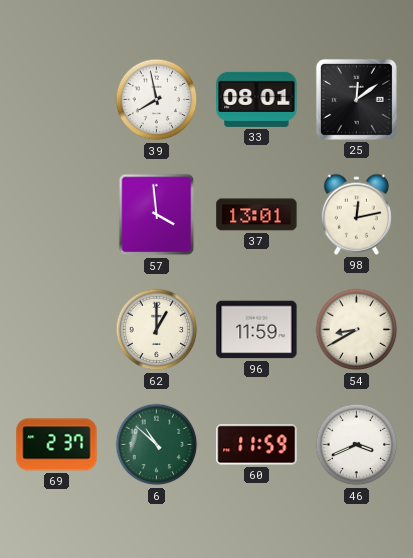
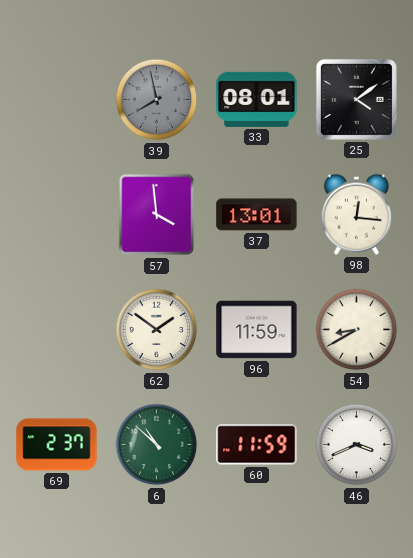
39 dial: white -> grey
25: 12:09 -> 4:09
98: 12:13 -> 12:16
62: 1:00 -> 1:51
